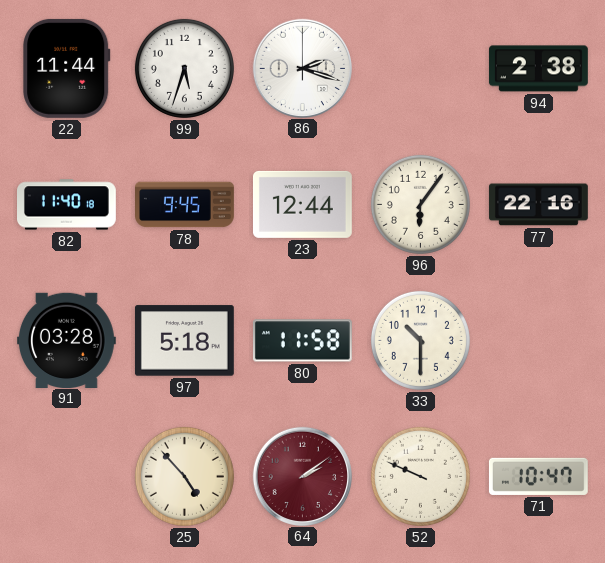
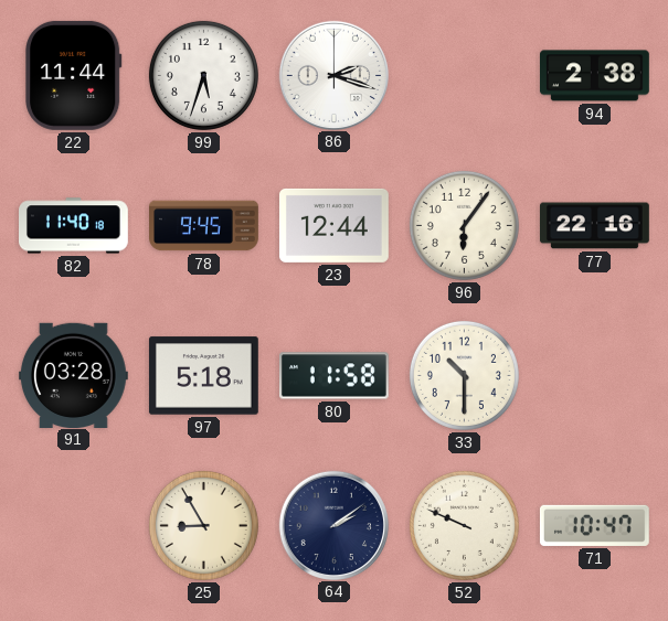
25: 4:53 -> 8:55
64 dial: burgundy -> navy
